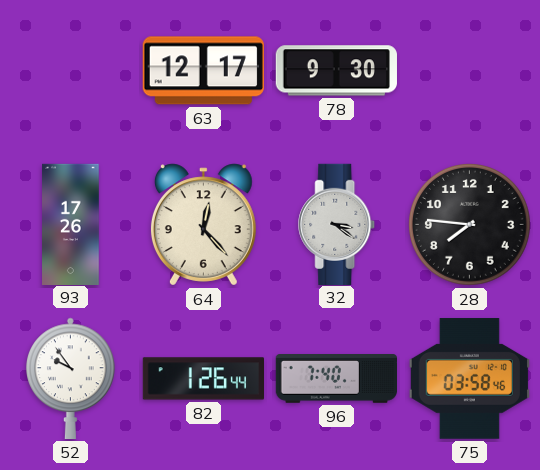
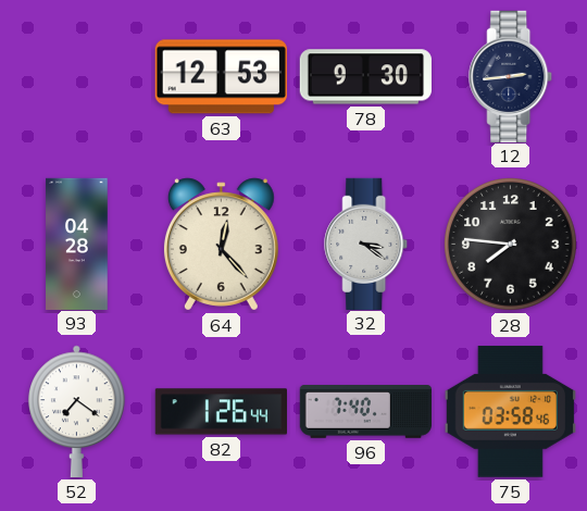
63: 12:17 -> 12:53
12: none -> 2:44
93: 17:26 -> 04:28
52: 9:54 -> 7:21
